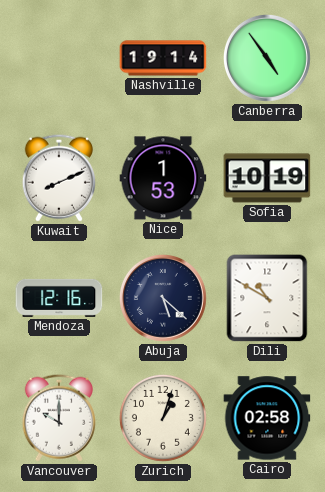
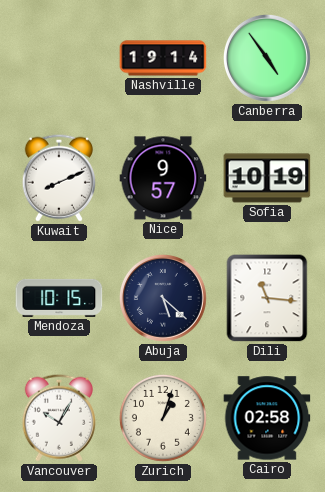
Nice: 1:53 -> 9:57
Mendoza: 12:16 -> 10:15
Dili: 10:50 -> 11:16
Vancouver: 10:00 -> 10:05
